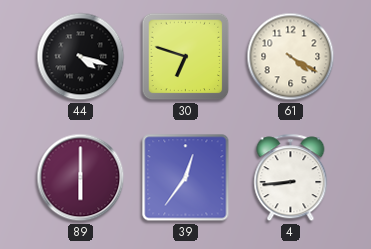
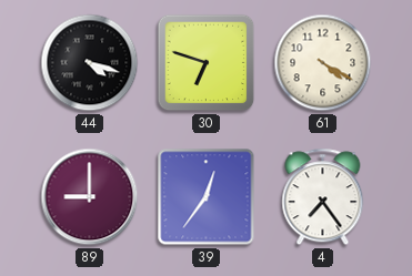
89: 6:00 -> 9:00
4: 8:44 -> 7:24
